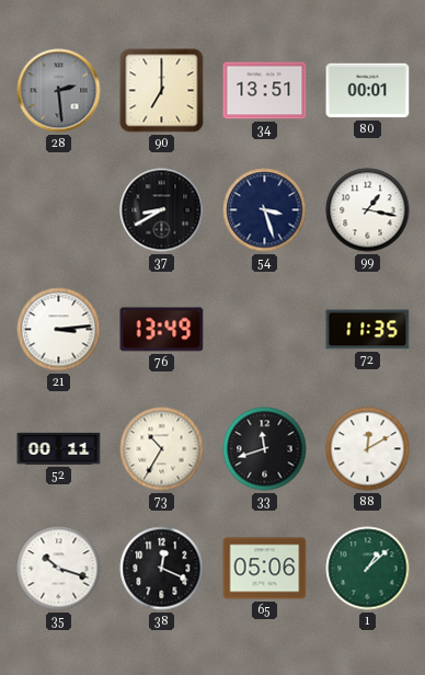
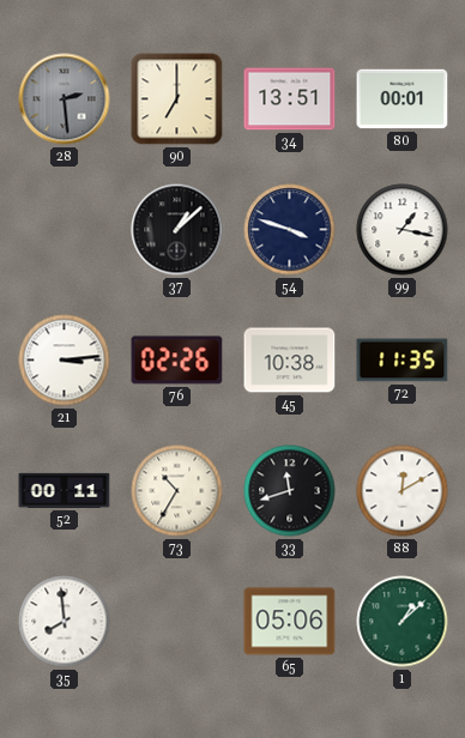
37: 8:40 -> 1:08
54: 3:27 -> 3:48
76: 13:49 -> 02:26
45: none -> 10:38
35: 10:18 -> 7:59
38: 12:19 -> none
